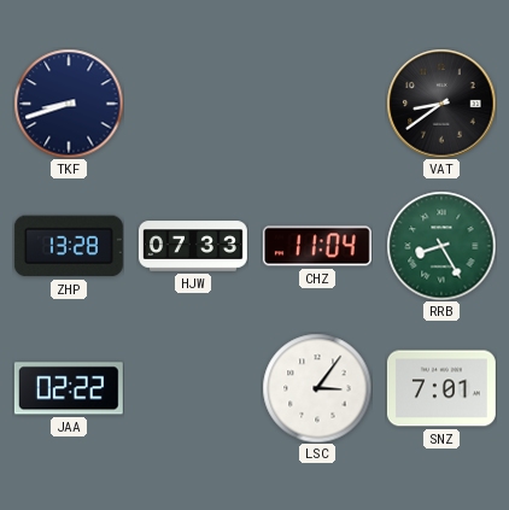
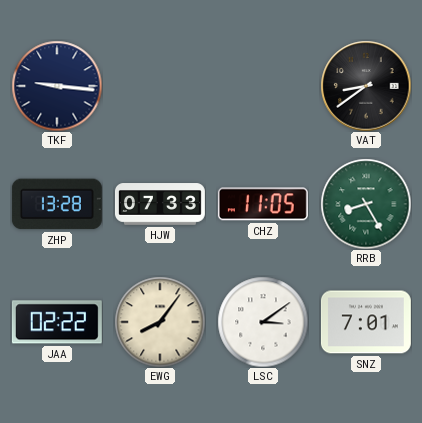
TKF: 8:42 -> 9:16
CHZ: 11:04 -> 11:05
EWG: none -> 8:06
LSC: 3:06 -> 3:09
